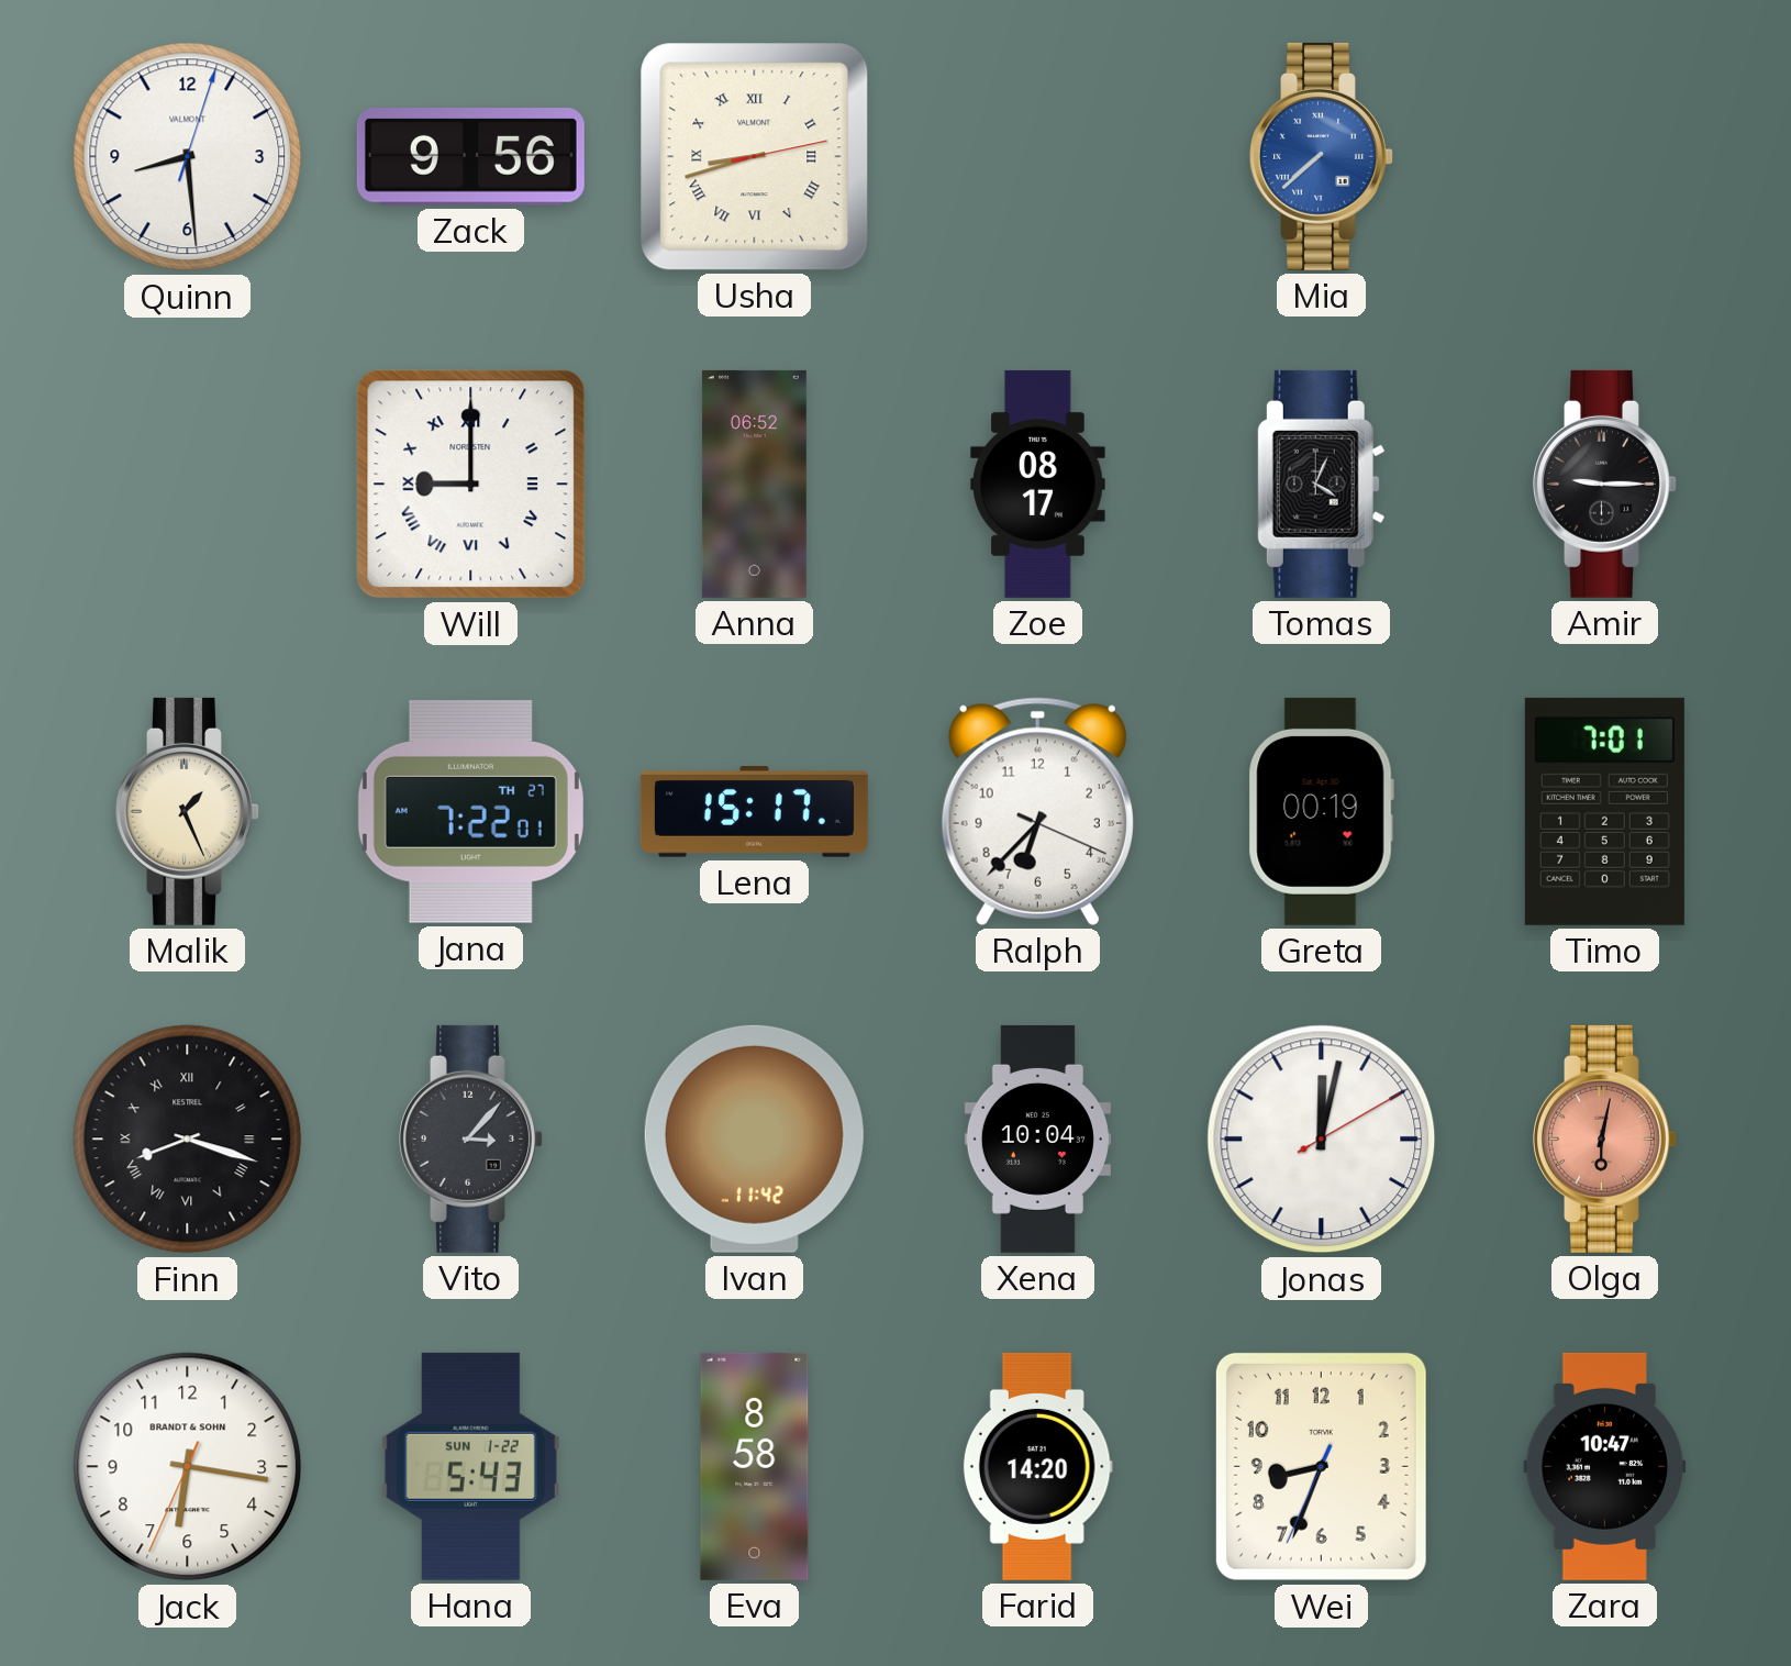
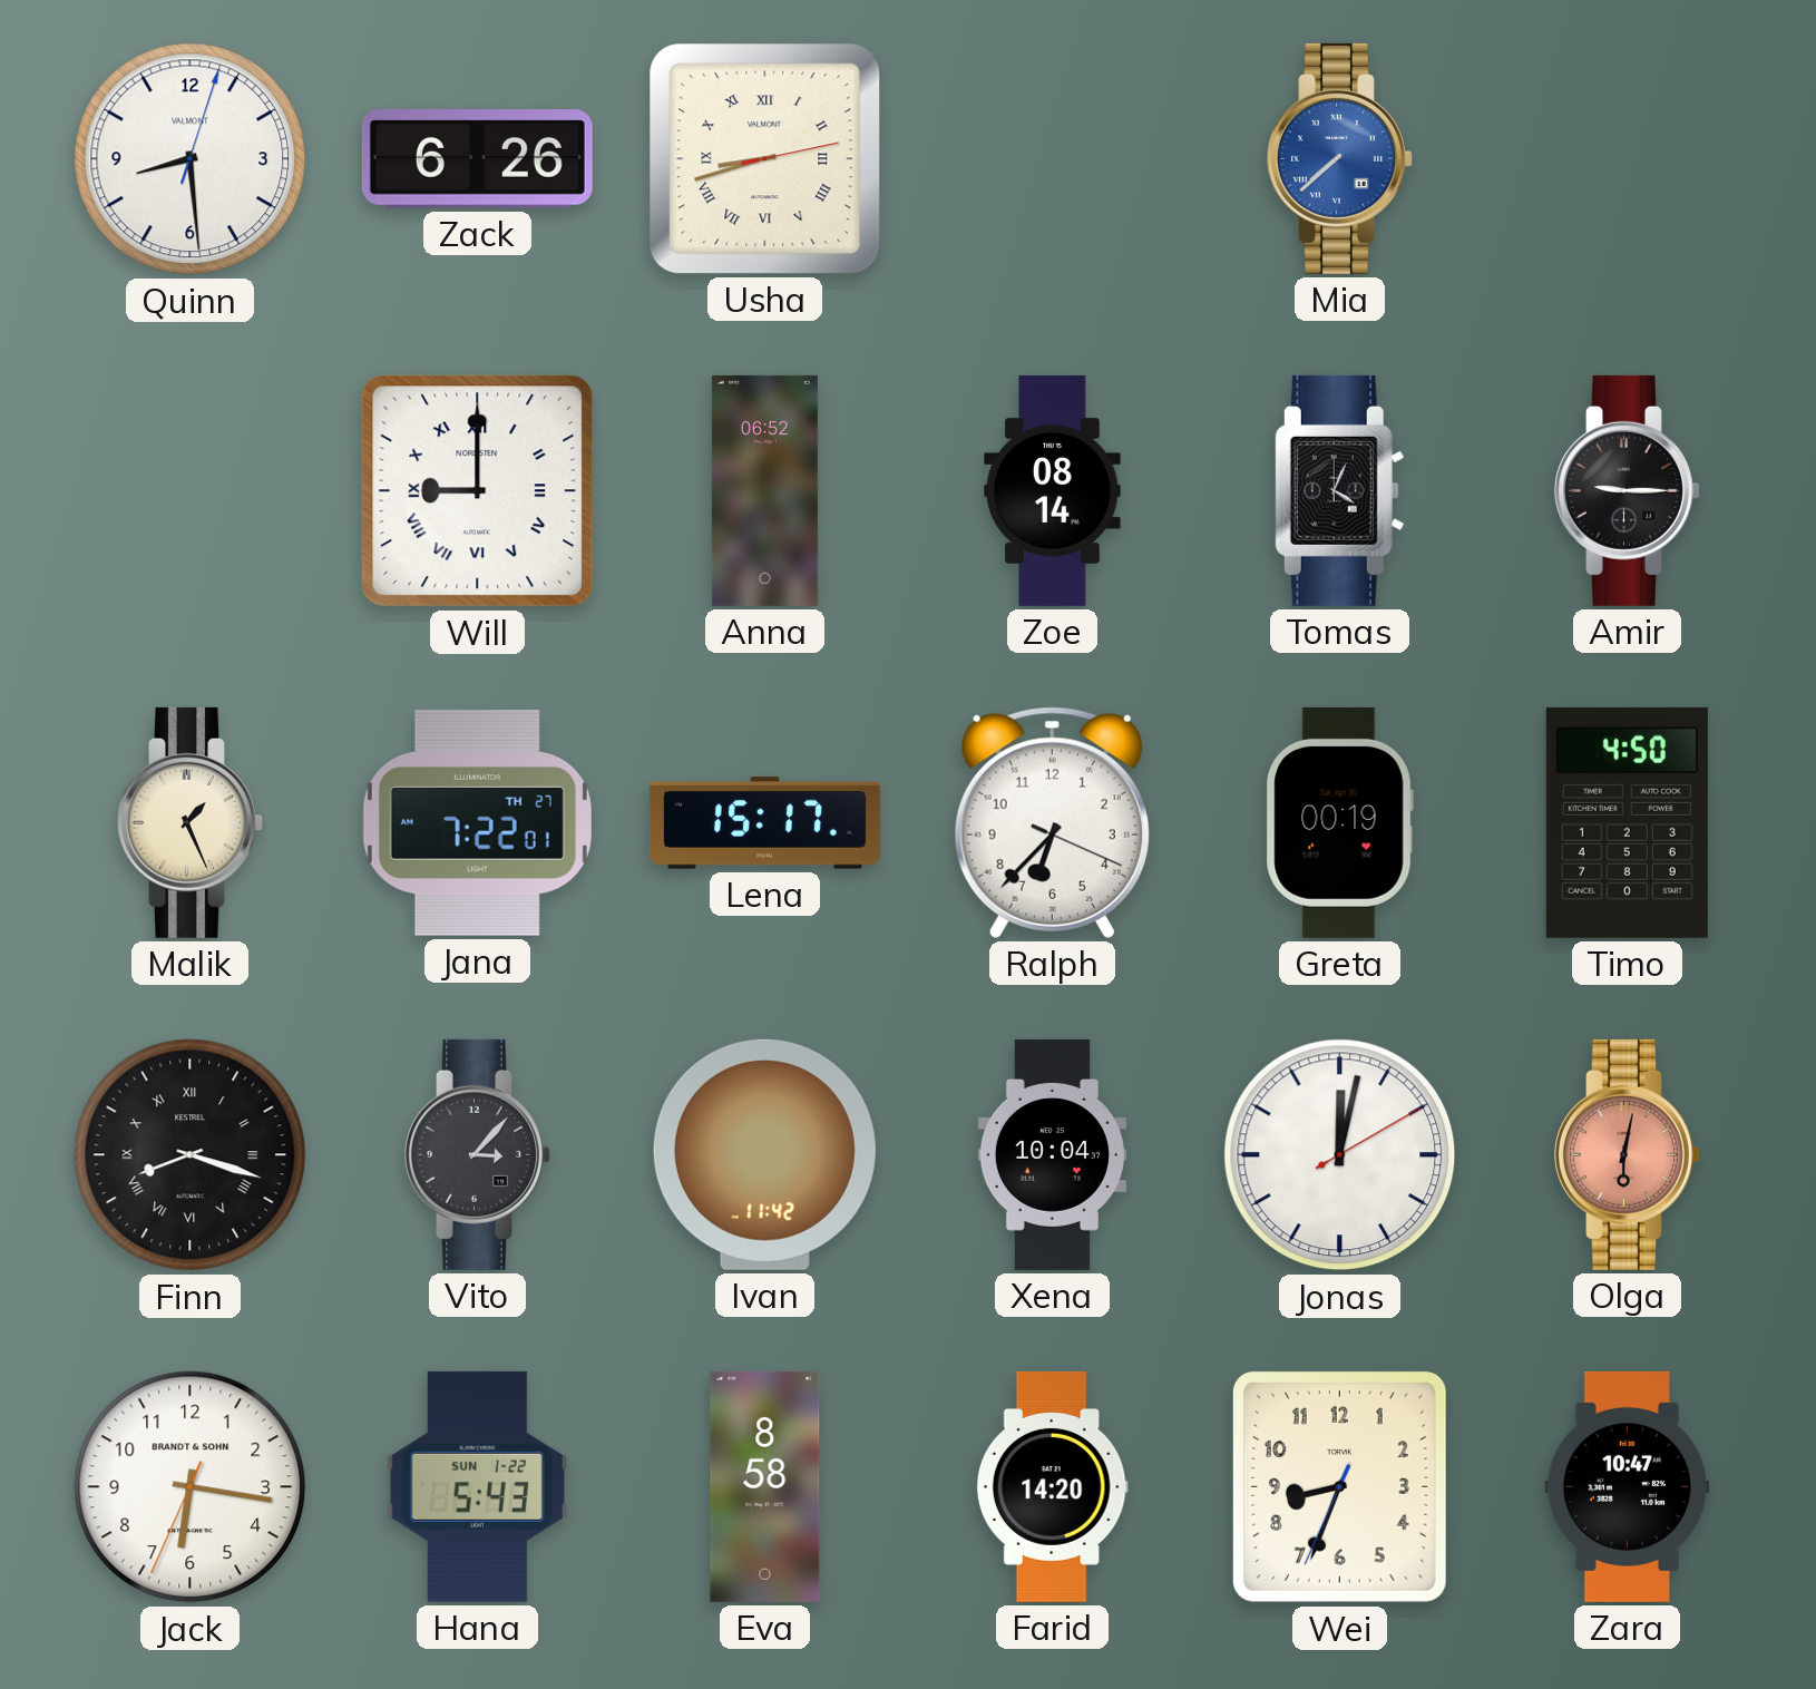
Zack: 9:56 -> 6:26
Zoe: 08:17 -> 08:14
Timo: 7:01 -> 4:50
